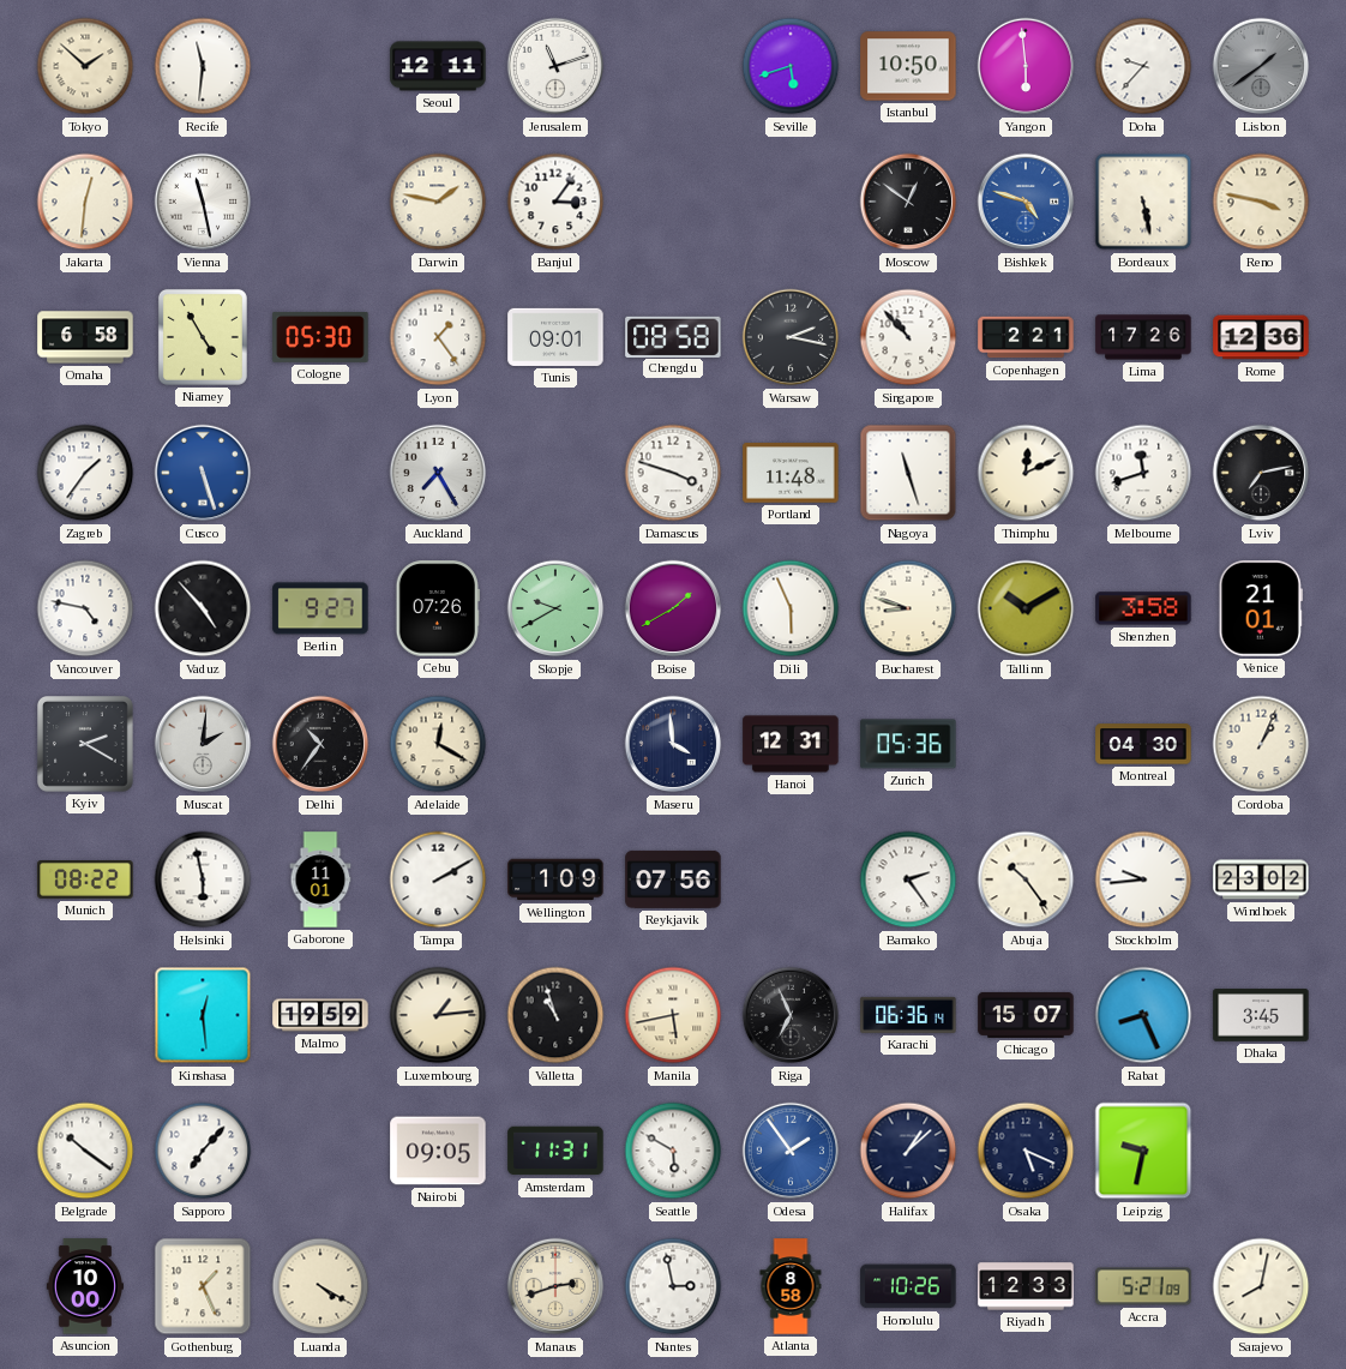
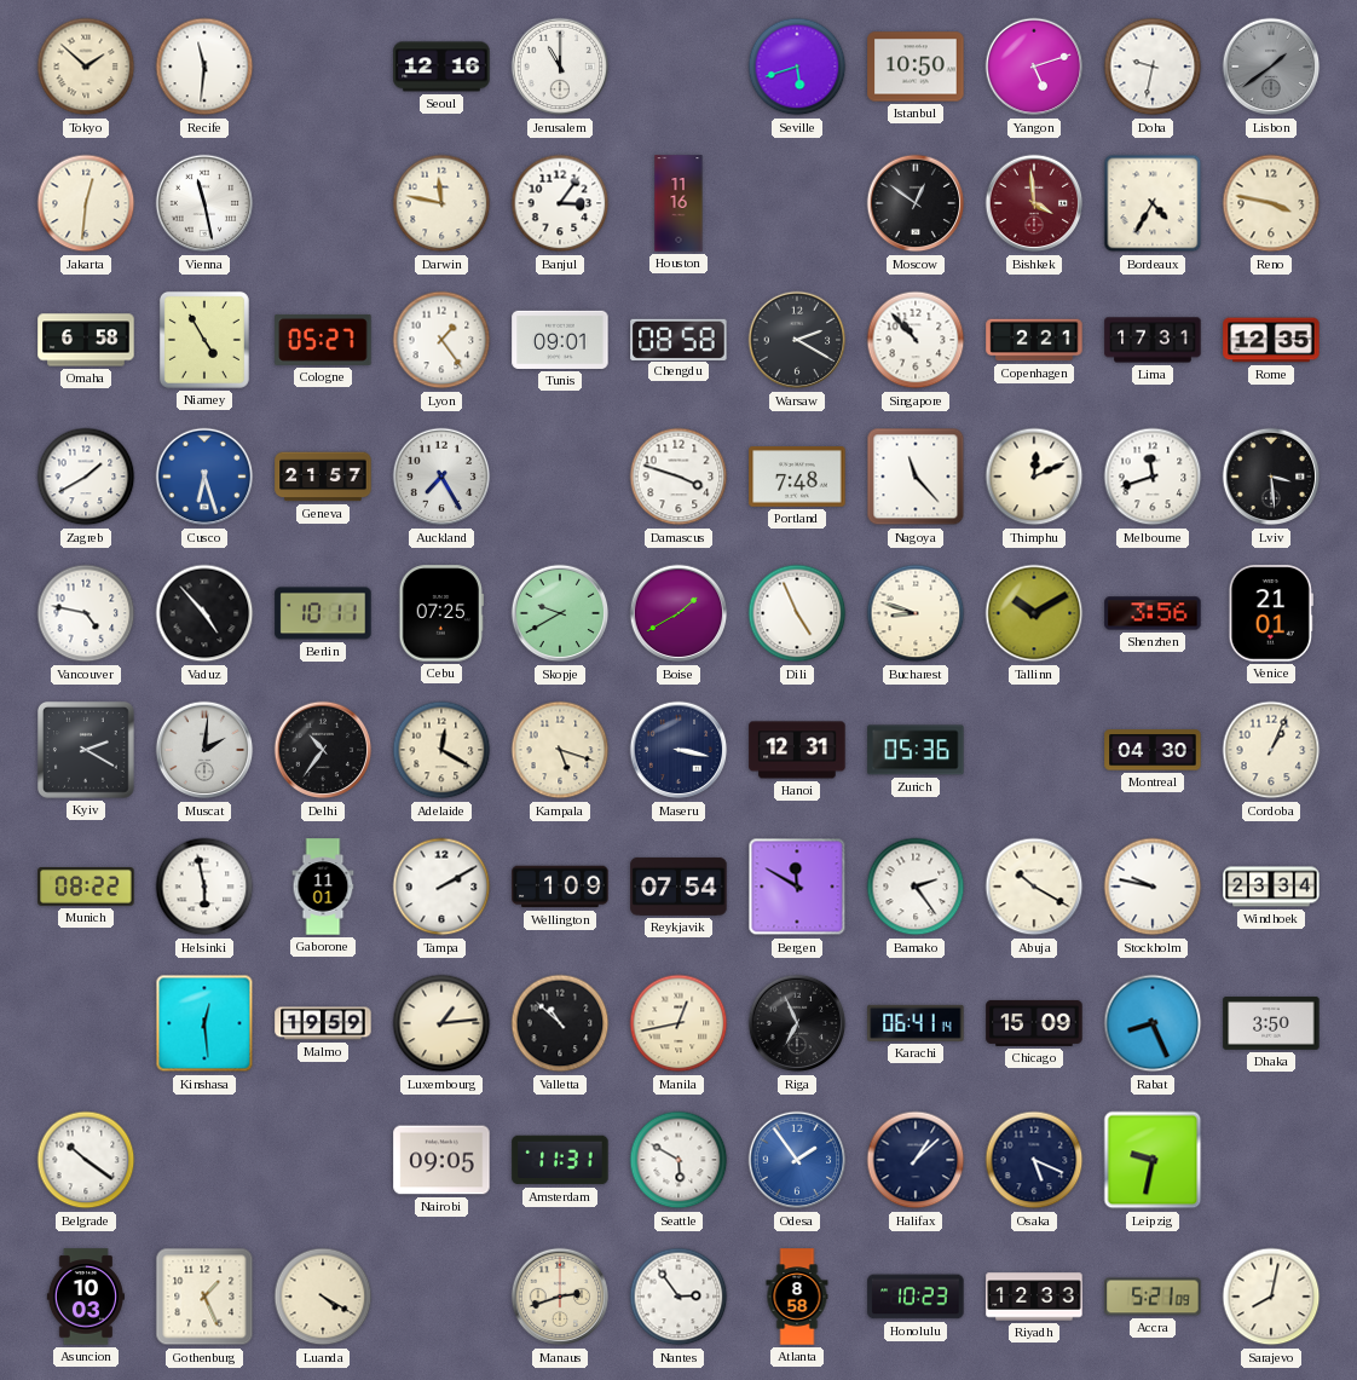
Seoul: 12:11 -> 12:16
Jerusalem: 11:12 -> 11:00
Yangon: 5:59 -> 5:12
Doha: 9:37 -> 9:32
Darwin: 1:47 -> 11:47
Houston: none -> 11:16
Bishkek: 4:48 -> 3:59
Bishkek dial: blue -> burgundy
Bordeaux: 5:28 -> 4:35
Cologne: 05:30 -> 05:27
Warsaw: 2:17 -> 2:20
Lima: 17:26 -> 17:31
Rome: 12:36 -> 12:35
Zagreb: 1:36 -> 1:40
Cusco: 5:27 -> 6:27
Geneva: none -> 21:57
Portland: 11:48 -> 7:48
Nagoya: 11:27 -> 11:23
Lviv: 7:13 -> 3:29
Berlin: 9:27 -> 10:11
Cebu: 07:26 -> 07:25
Dili: 5:56 -> 4:56
Shenzhen: 3:58 -> 3:56
Kampala: none -> 5:18
Maseru: 3:59 -> 3:17
Reykjavik: 07:56 -> 07:54
Bergen: none -> 11:50
Abuja: 10:24 -> 10:20
Stockholm: 9:44 -> 9:47
Windhoek: 23:02 -> 23:34
Valletta: 10:57 -> 10:52
Manila: 5:43 -> 12:43
Karachi: 06:36 -> 06:41
Chicago: 15:07 -> 15:09
Dhaka: 3:45 -> 3:50
Sapporo: 7:07 -> none
Asuncion: 10:00 -> 10:03
Nantes: 2:58 -> 2:54
Honolulu: 10:26 -> 10:23
